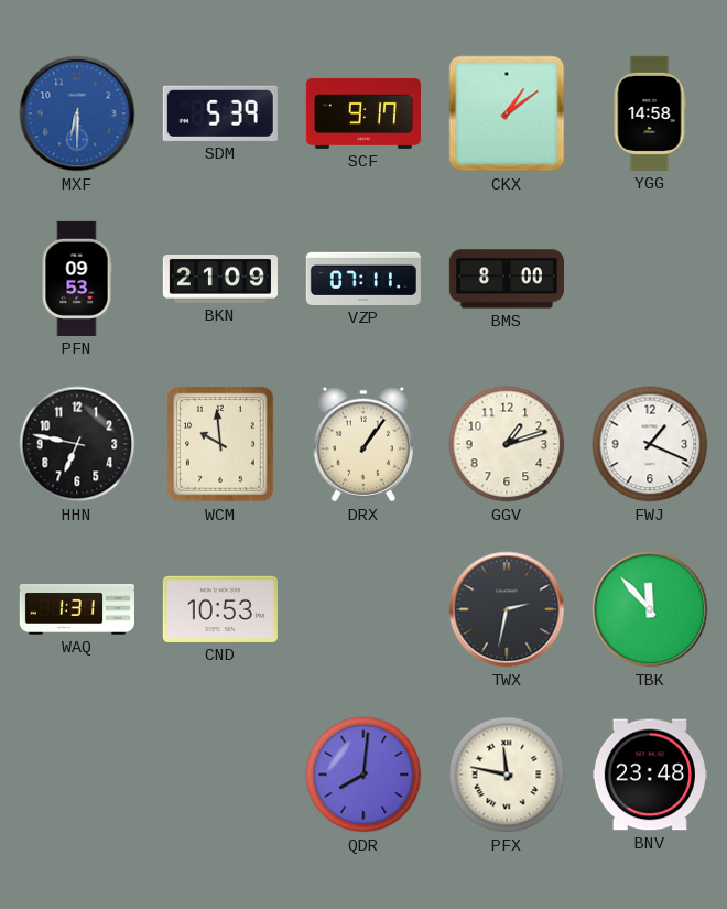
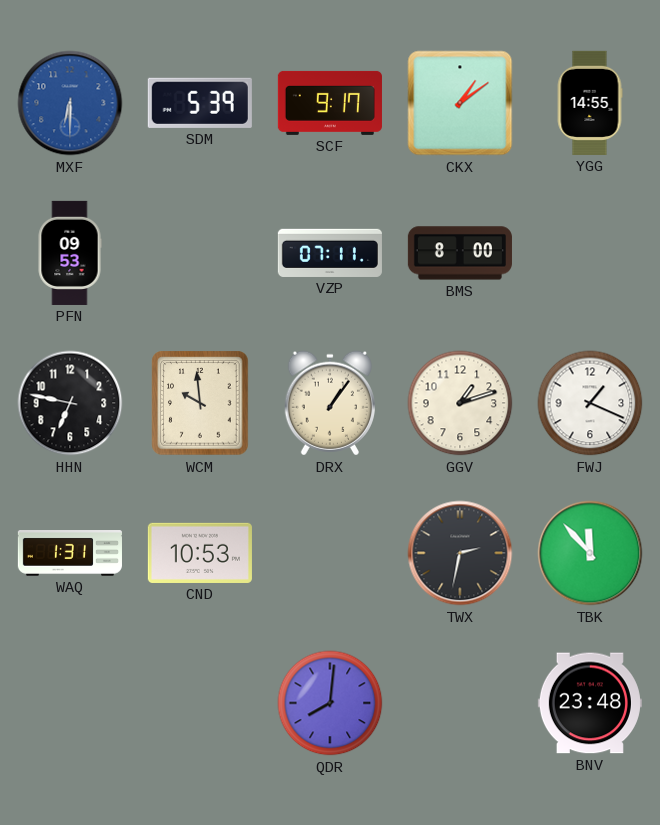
YGG: 14:58 -> 14:55
BKN: 21:09 -> none
PFX: 11:47 -> none
